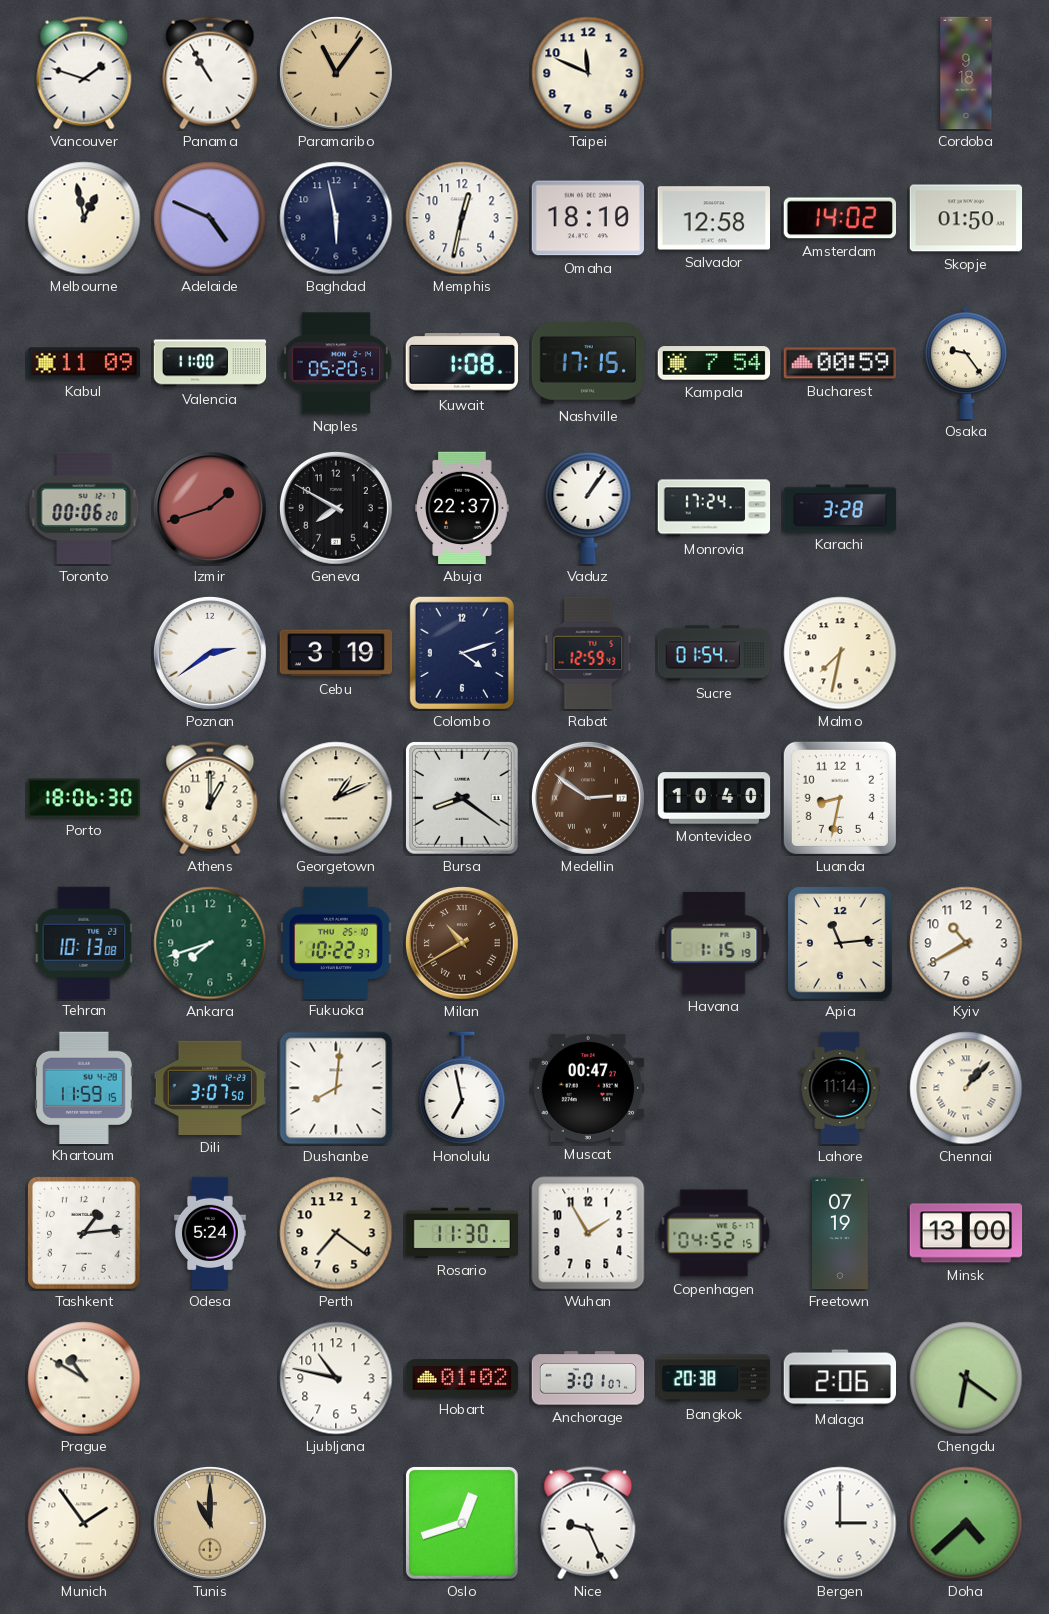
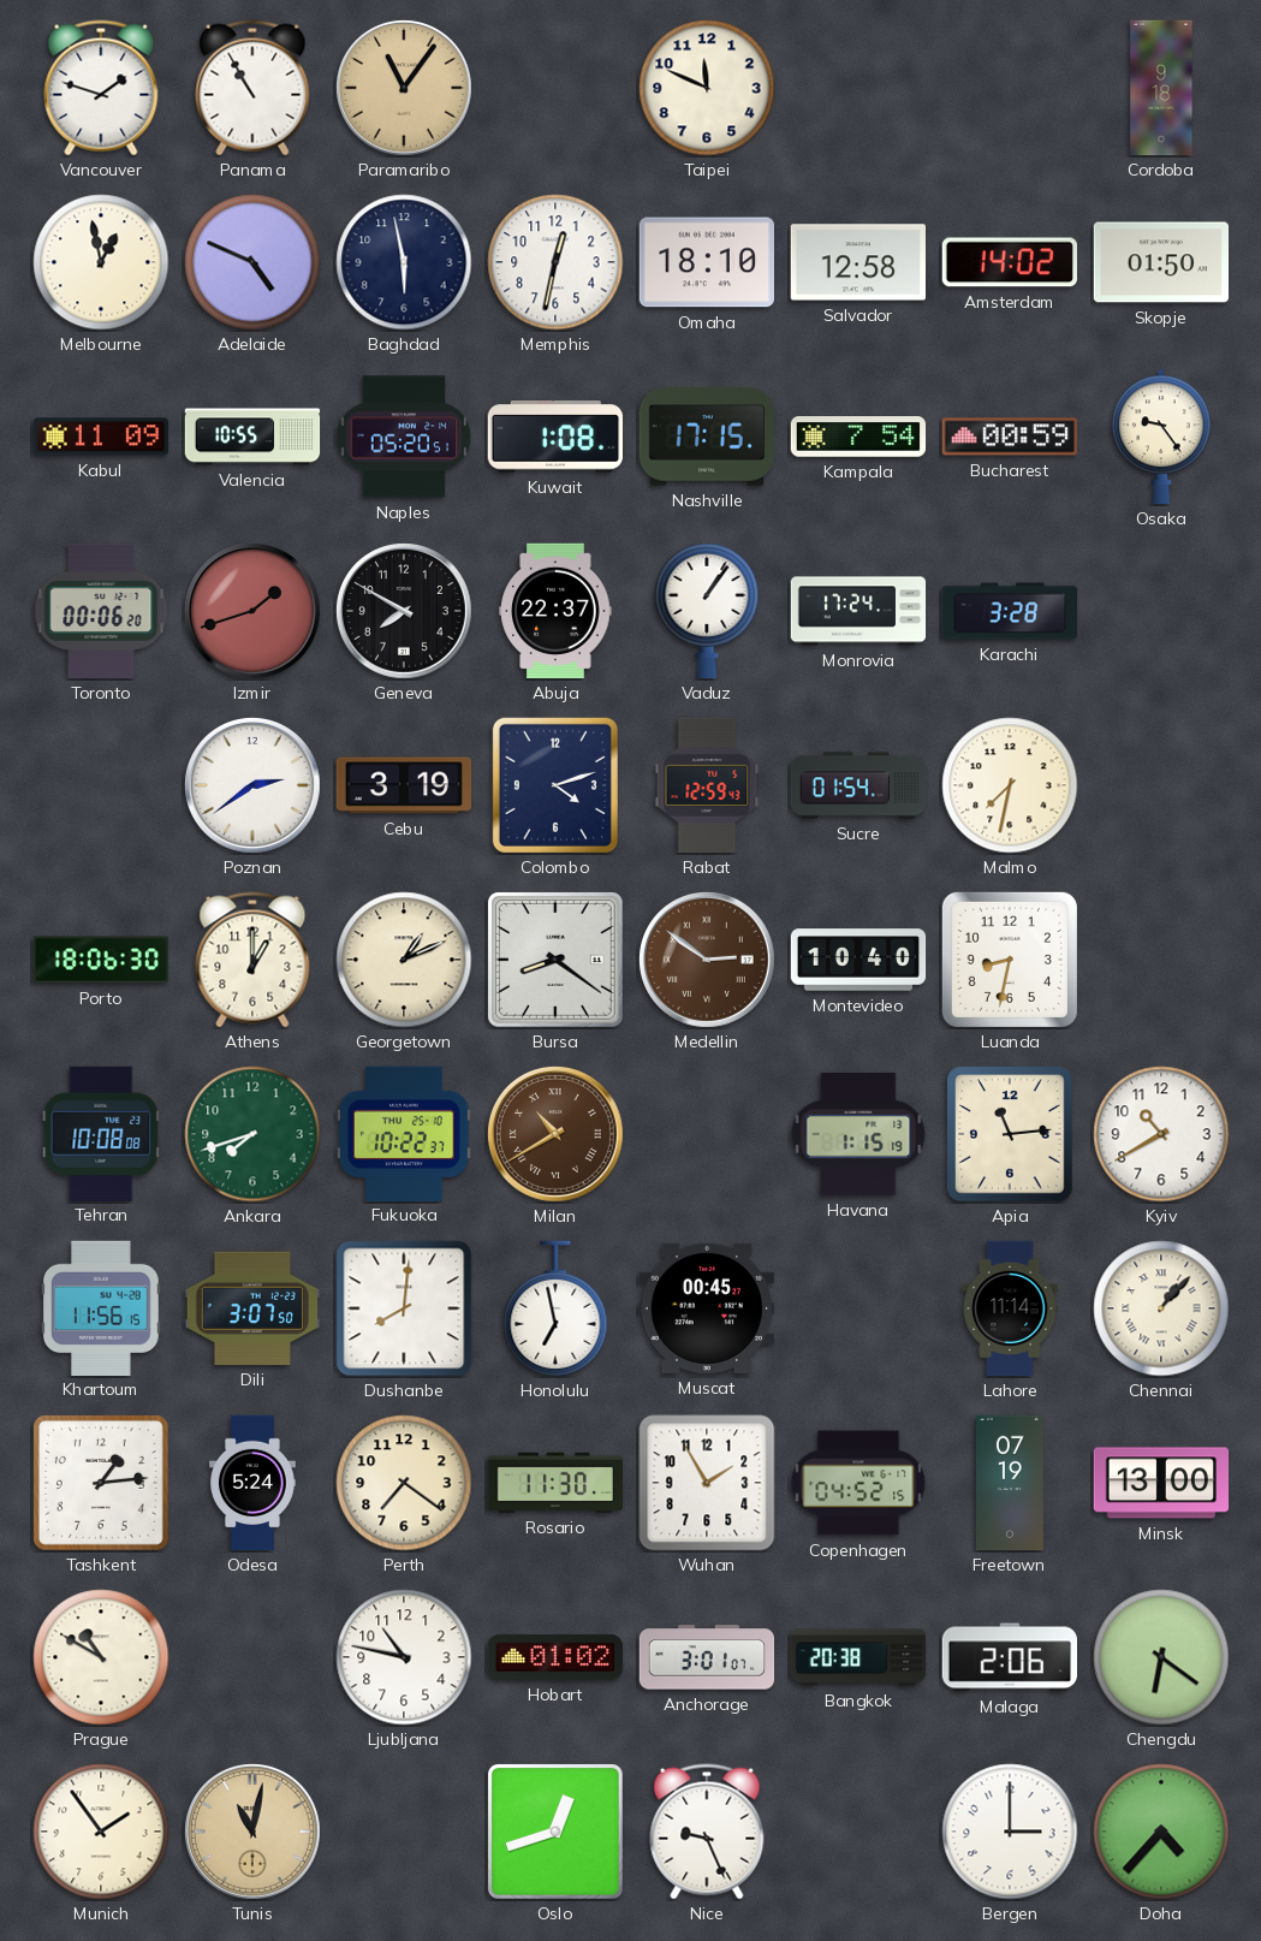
Valencia: 11:00 -> 10:55
Tehran: 10:13 -> 10:08
Khartoum: 11:59 -> 11:56
Muscat: 00:47 -> 00:45
Tunis: 11:00 -> 11:02
Doha: 4:38 -> 4:37
